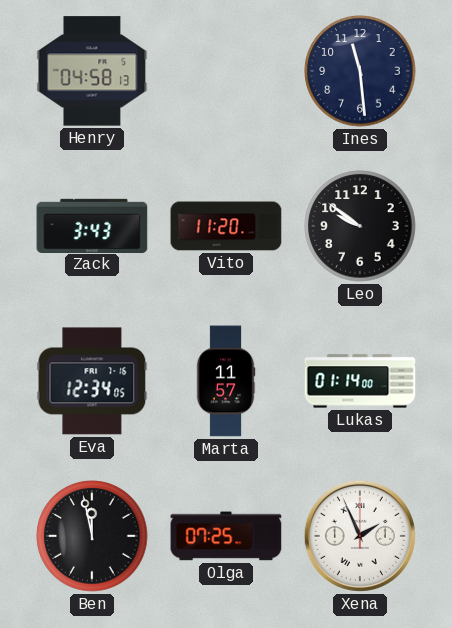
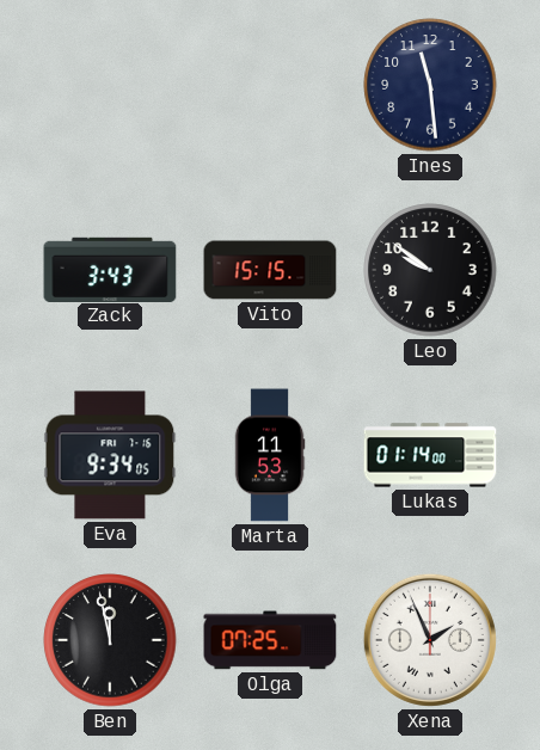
Henry: 04:58 -> none
Vito: 11:20 -> 15:15
Eva: 12:34 -> 9:34
Marta: 11:57 -> 11:53
